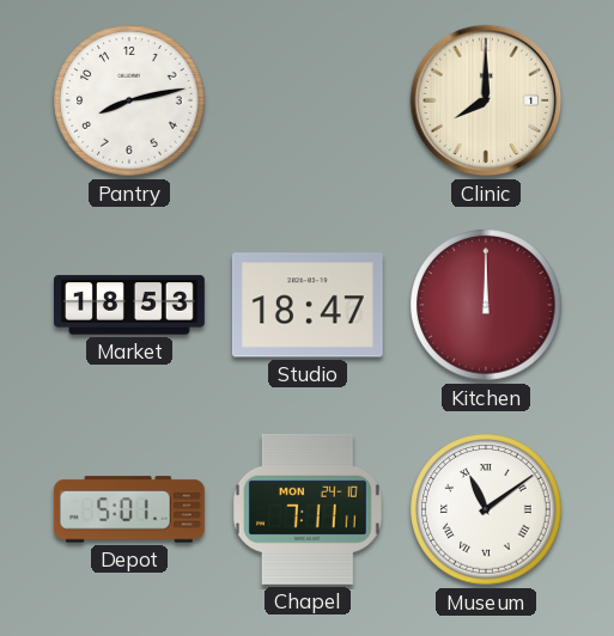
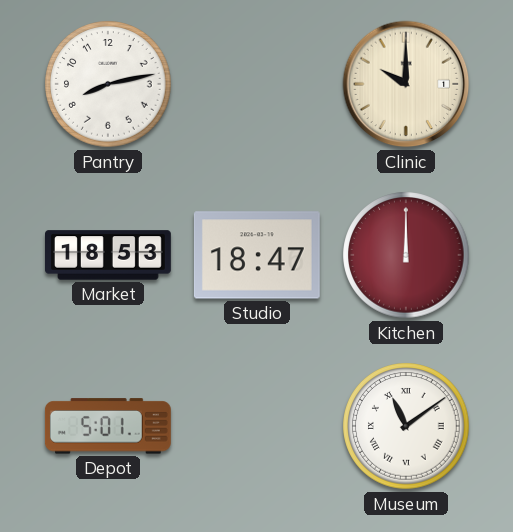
Clinic: 8:00 -> 10:00
Chapel: 7:11 -> none
